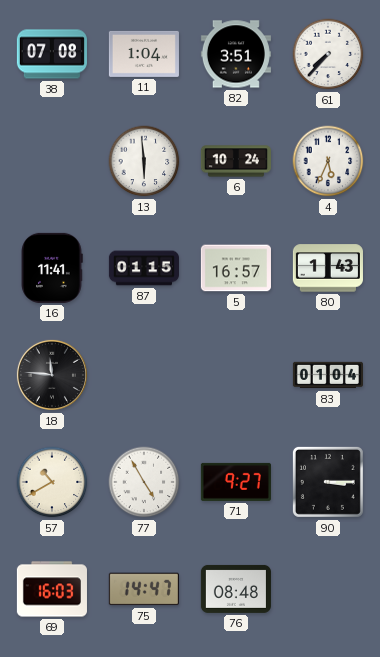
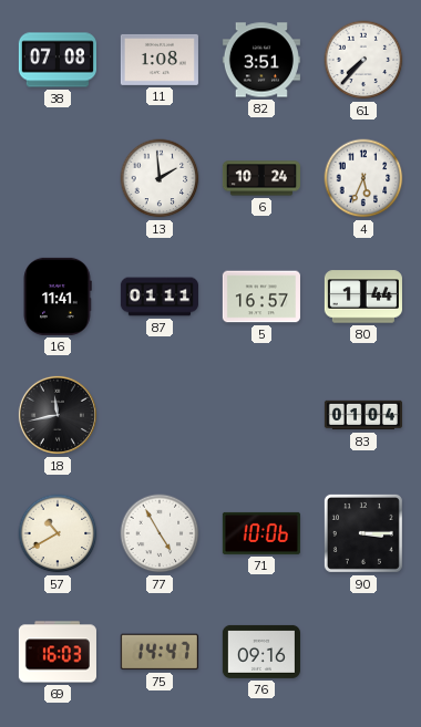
11: 1:04 -> 1:08
13: 5:59 -> 1:59
87: 01:15 -> 01:11
80: 1:43 -> 1:44
18: 11:46 -> 11:43
71: 9:27 -> 10:06
76: 08:48 -> 09:16
